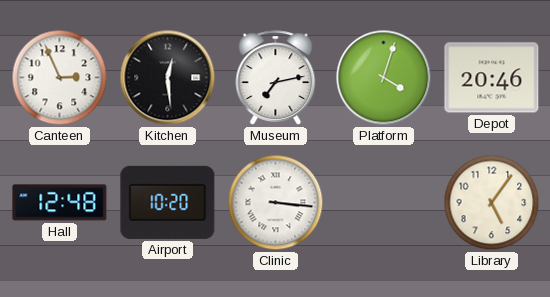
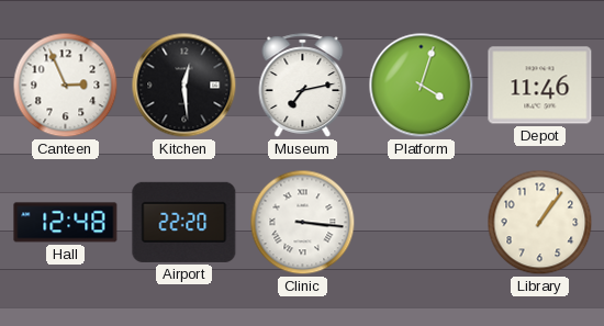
Depot: 20:46 -> 11:46
Airport: 10:20 -> 22:20
Library: 5:06 -> 1:06
